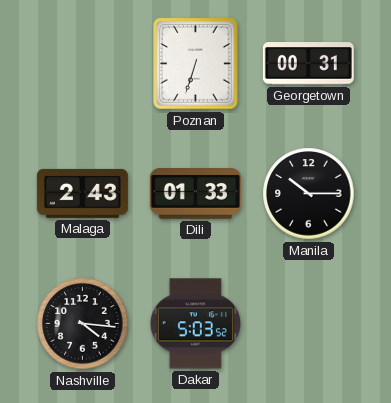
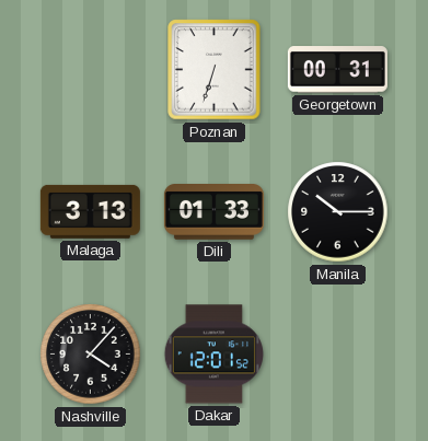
Malaga: 2:43 -> 3:13
Nashville: 4:16 -> 4:07
Dakar: 5:03 -> 12:01
